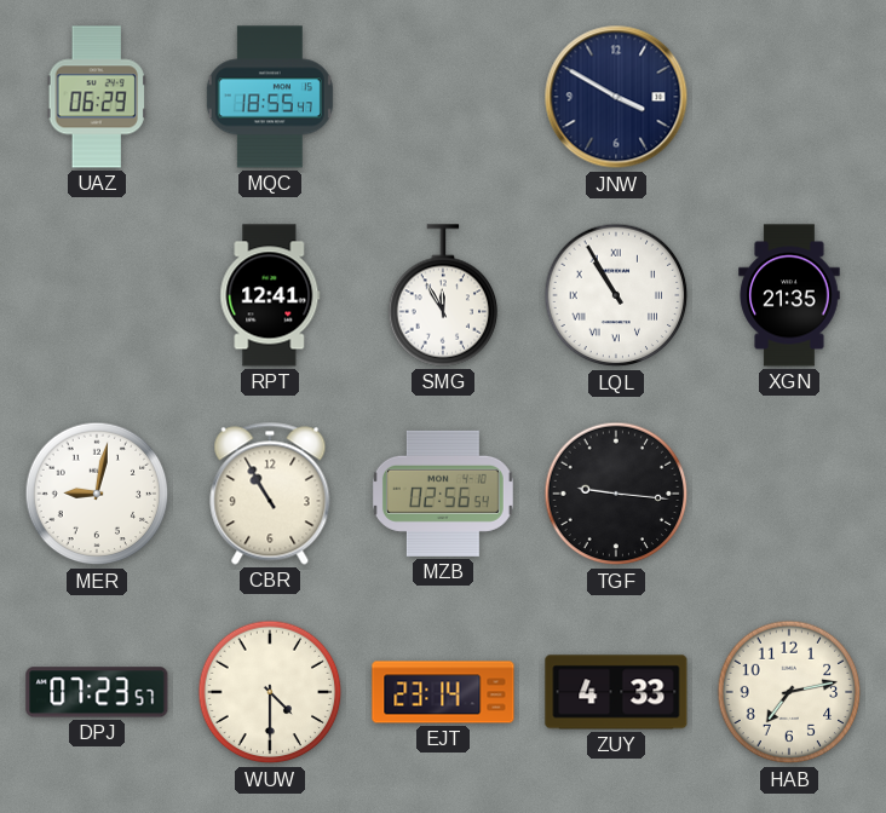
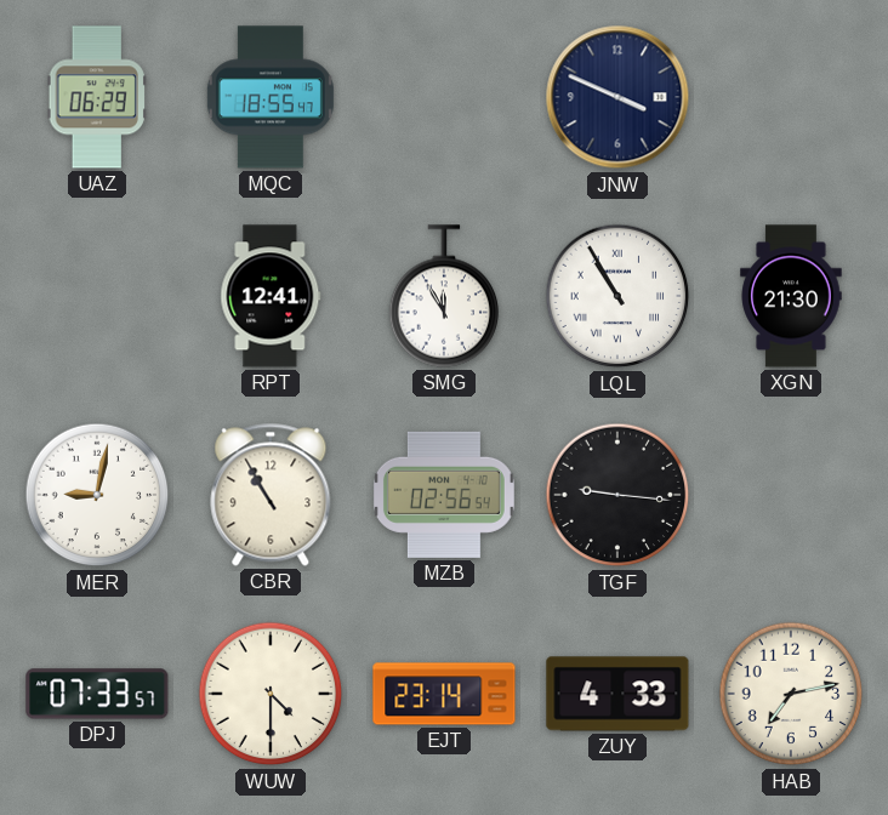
JNW: 3:50 -> 3:49
XGN: 21:35 -> 21:30
DPJ: 07:23 -> 07:33
